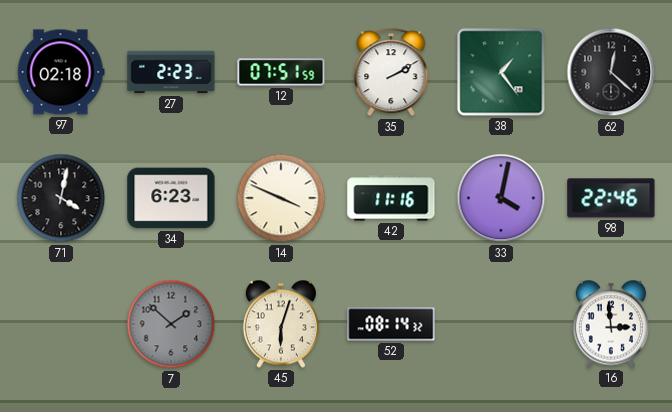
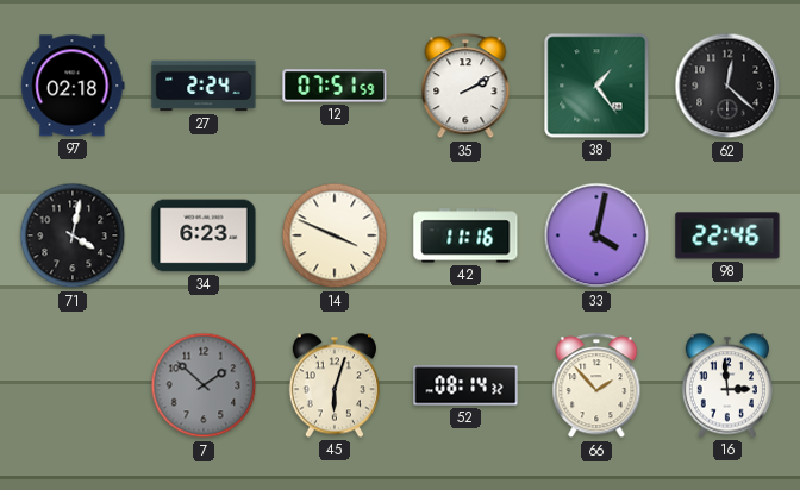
27: 2:23 -> 2:24
66: none -> 1:53
